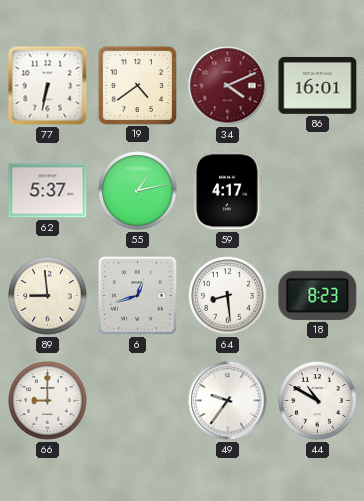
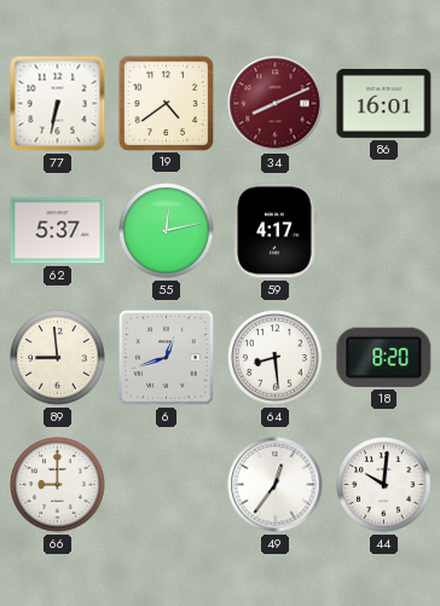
34: 4:11 -> 8:11
55: 1:13 -> 12:13
18: 8:23 -> 8:20
49: 9:36 -> 12:36
44: 10:50 -> 10:01
